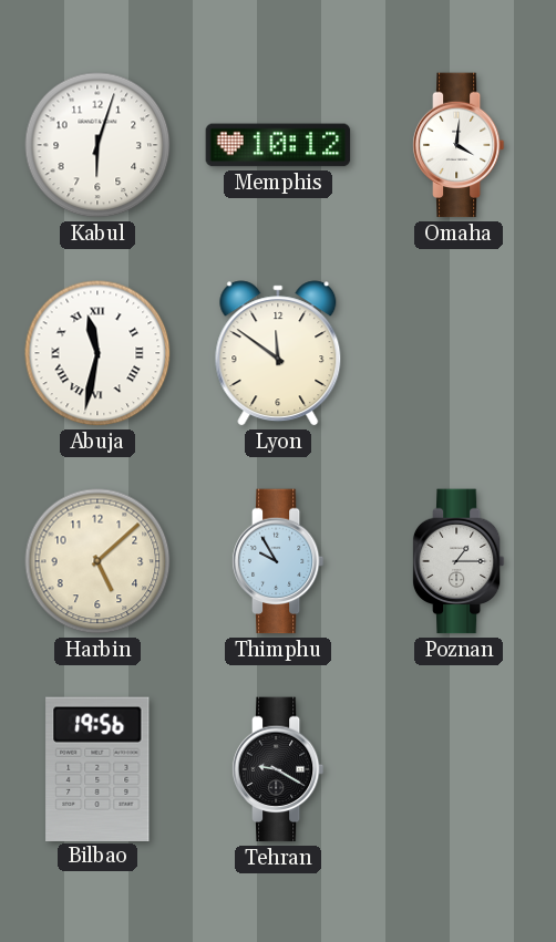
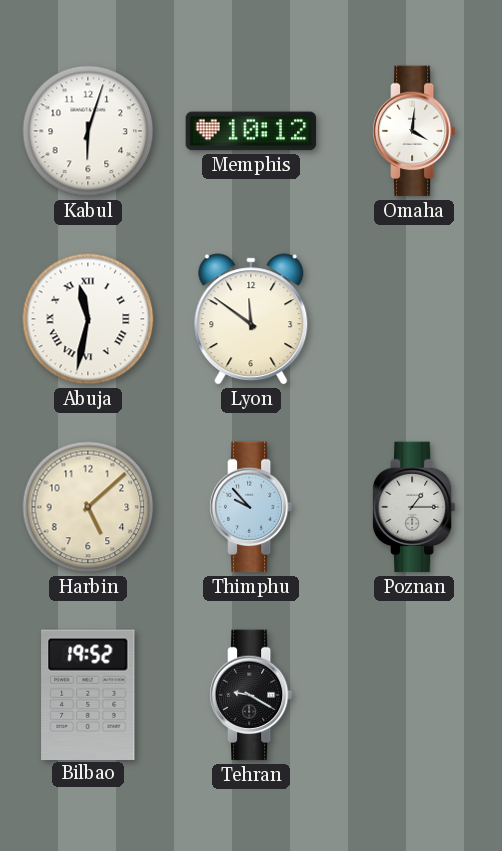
Thimphu: 9:55 -> 9:53
Bilbao: 19:56 -> 19:52
